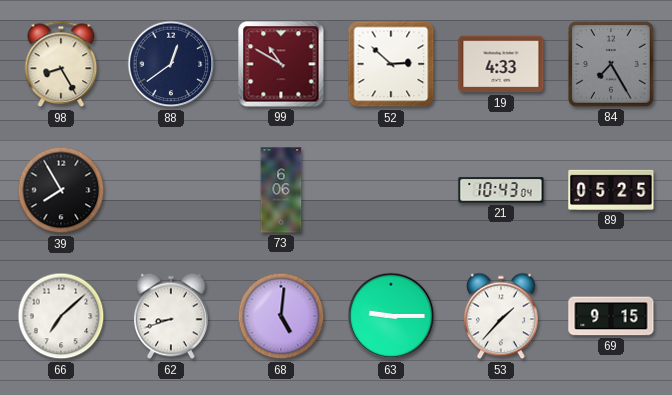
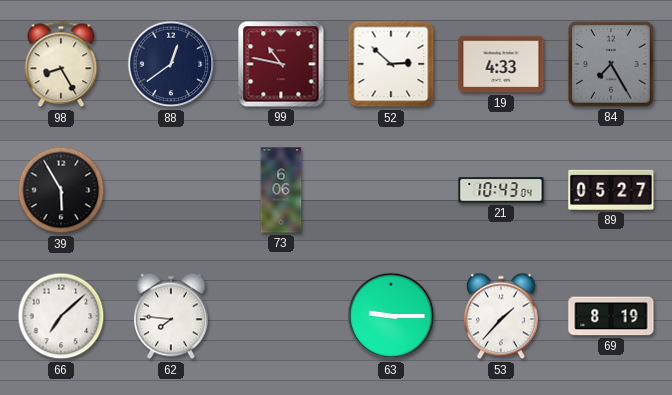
99: 10:50 -> 10:47
39: 7:55 -> 5:55
89: 05:25 -> 05:27
62: 8:42 -> 7:46
68: 5:01 -> none
69: 9:15 -> 8:19
